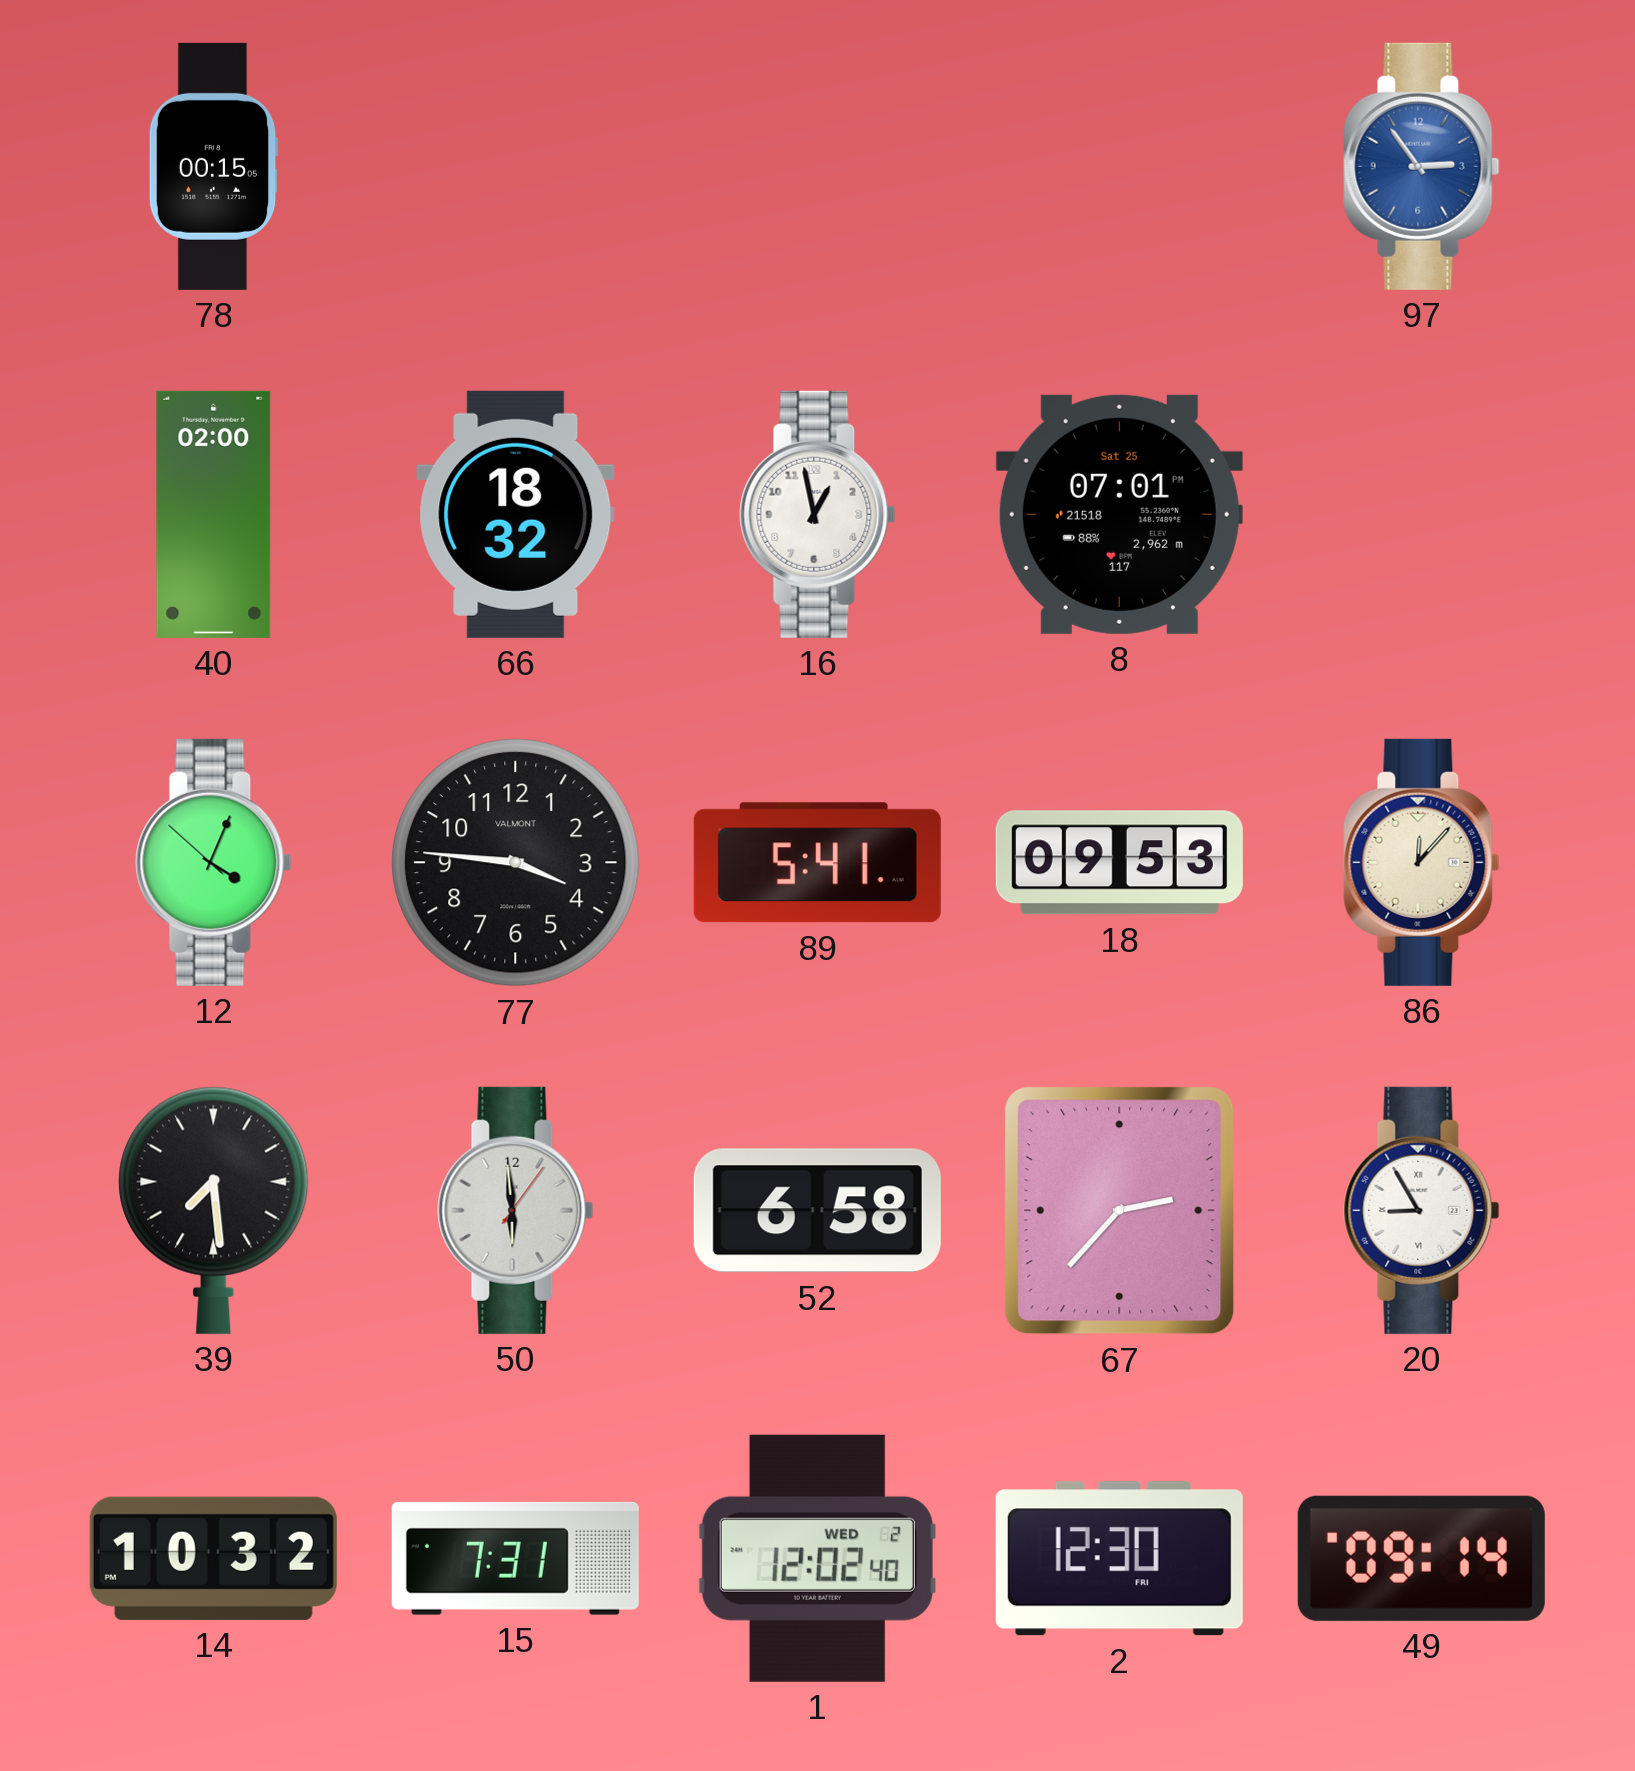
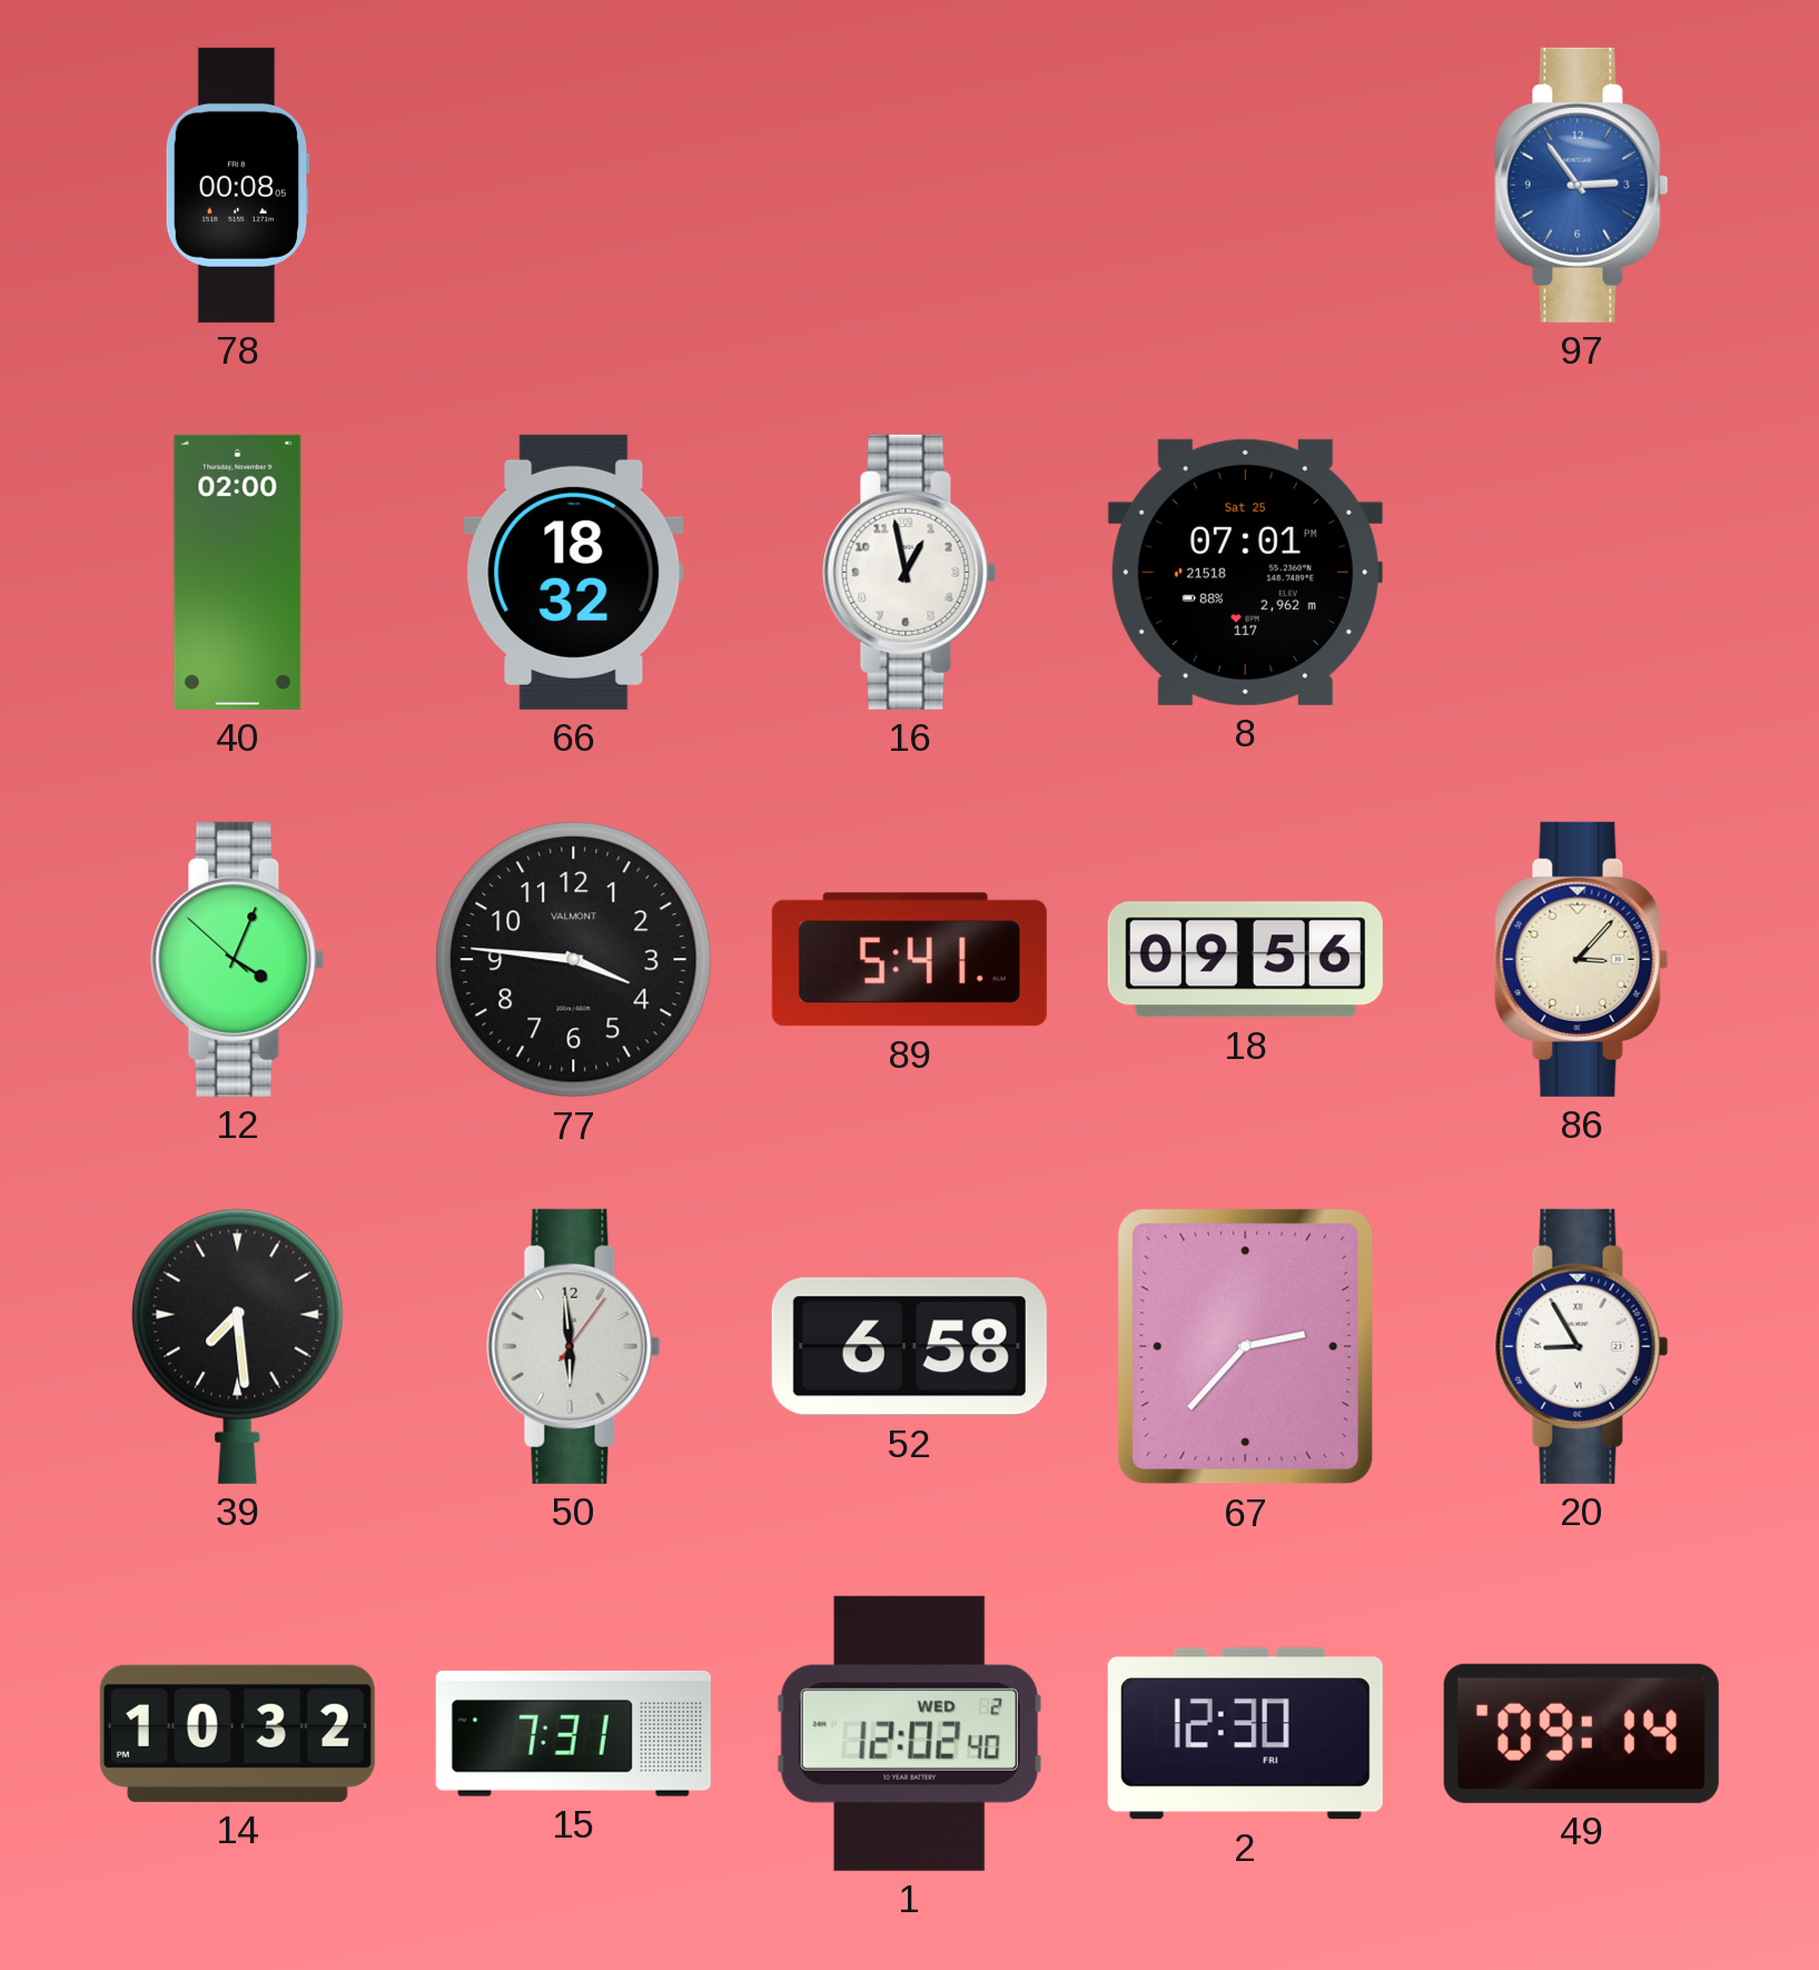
78: 00:15 -> 00:08
18: 09:53 -> 09:56
86: 12:07 -> 3:07
